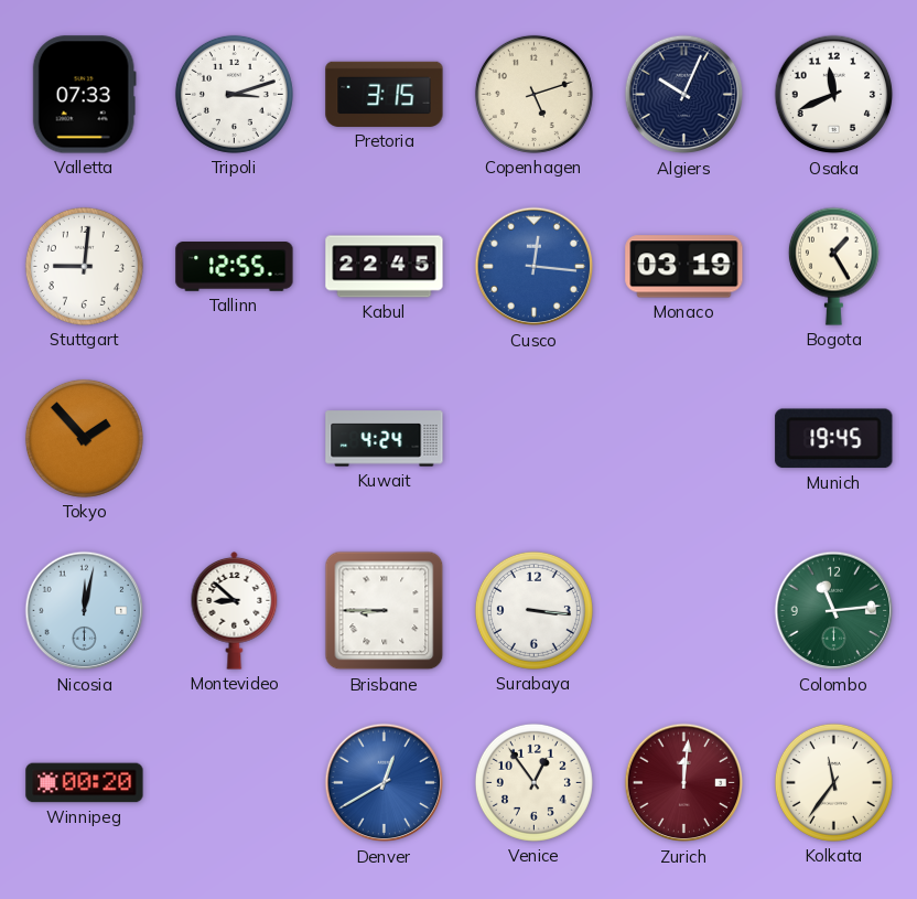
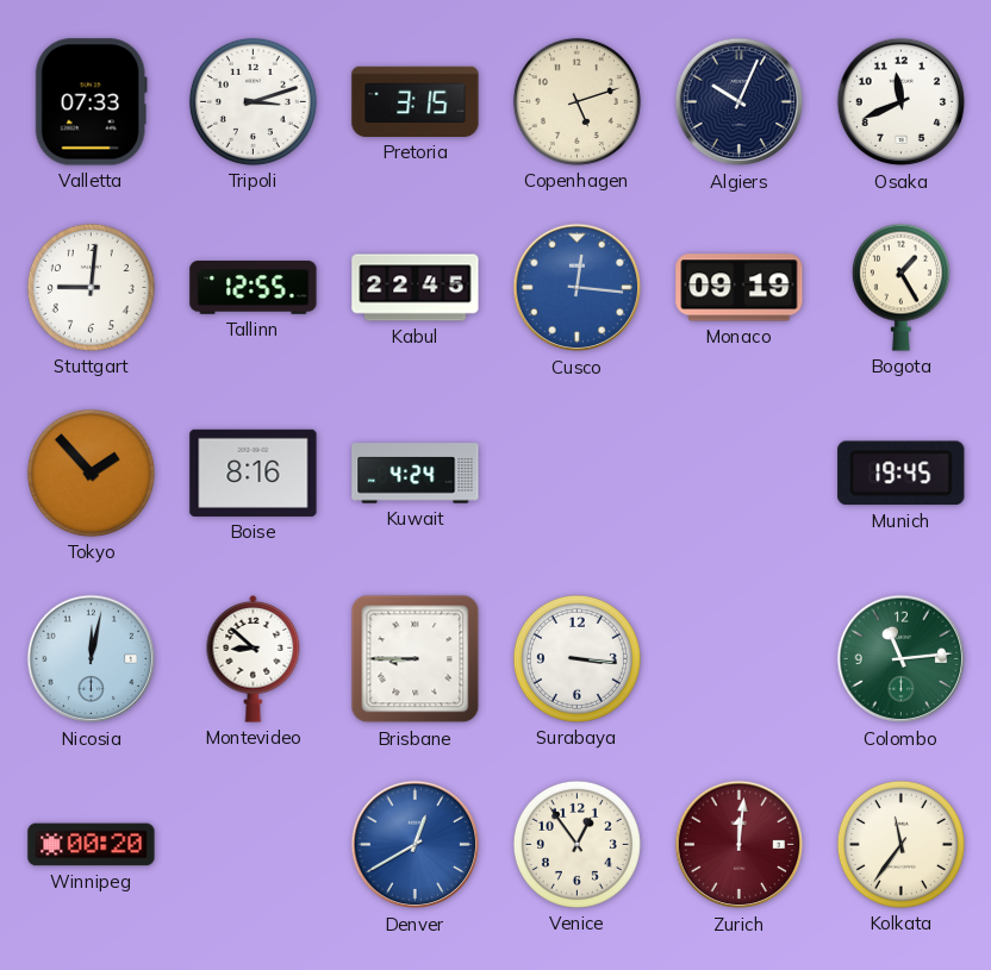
Monaco: 03:19 -> 09:19
Boise: none -> 8:16
